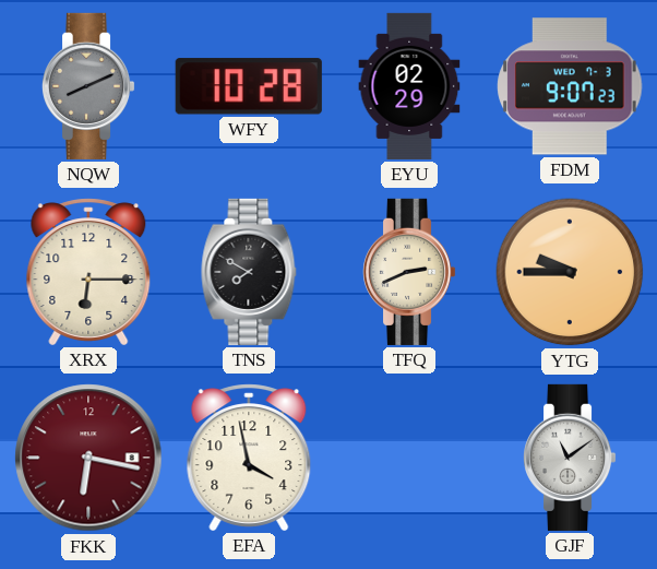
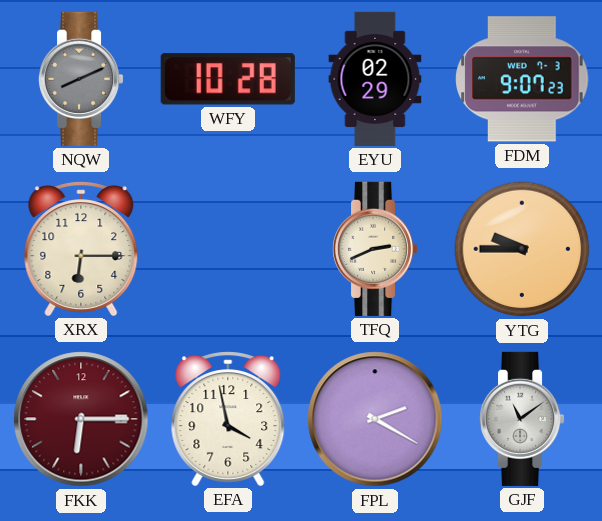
TNS: 7:50 -> none
FKK: 6:17 -> 6:15
FPL: none -> 2:20
